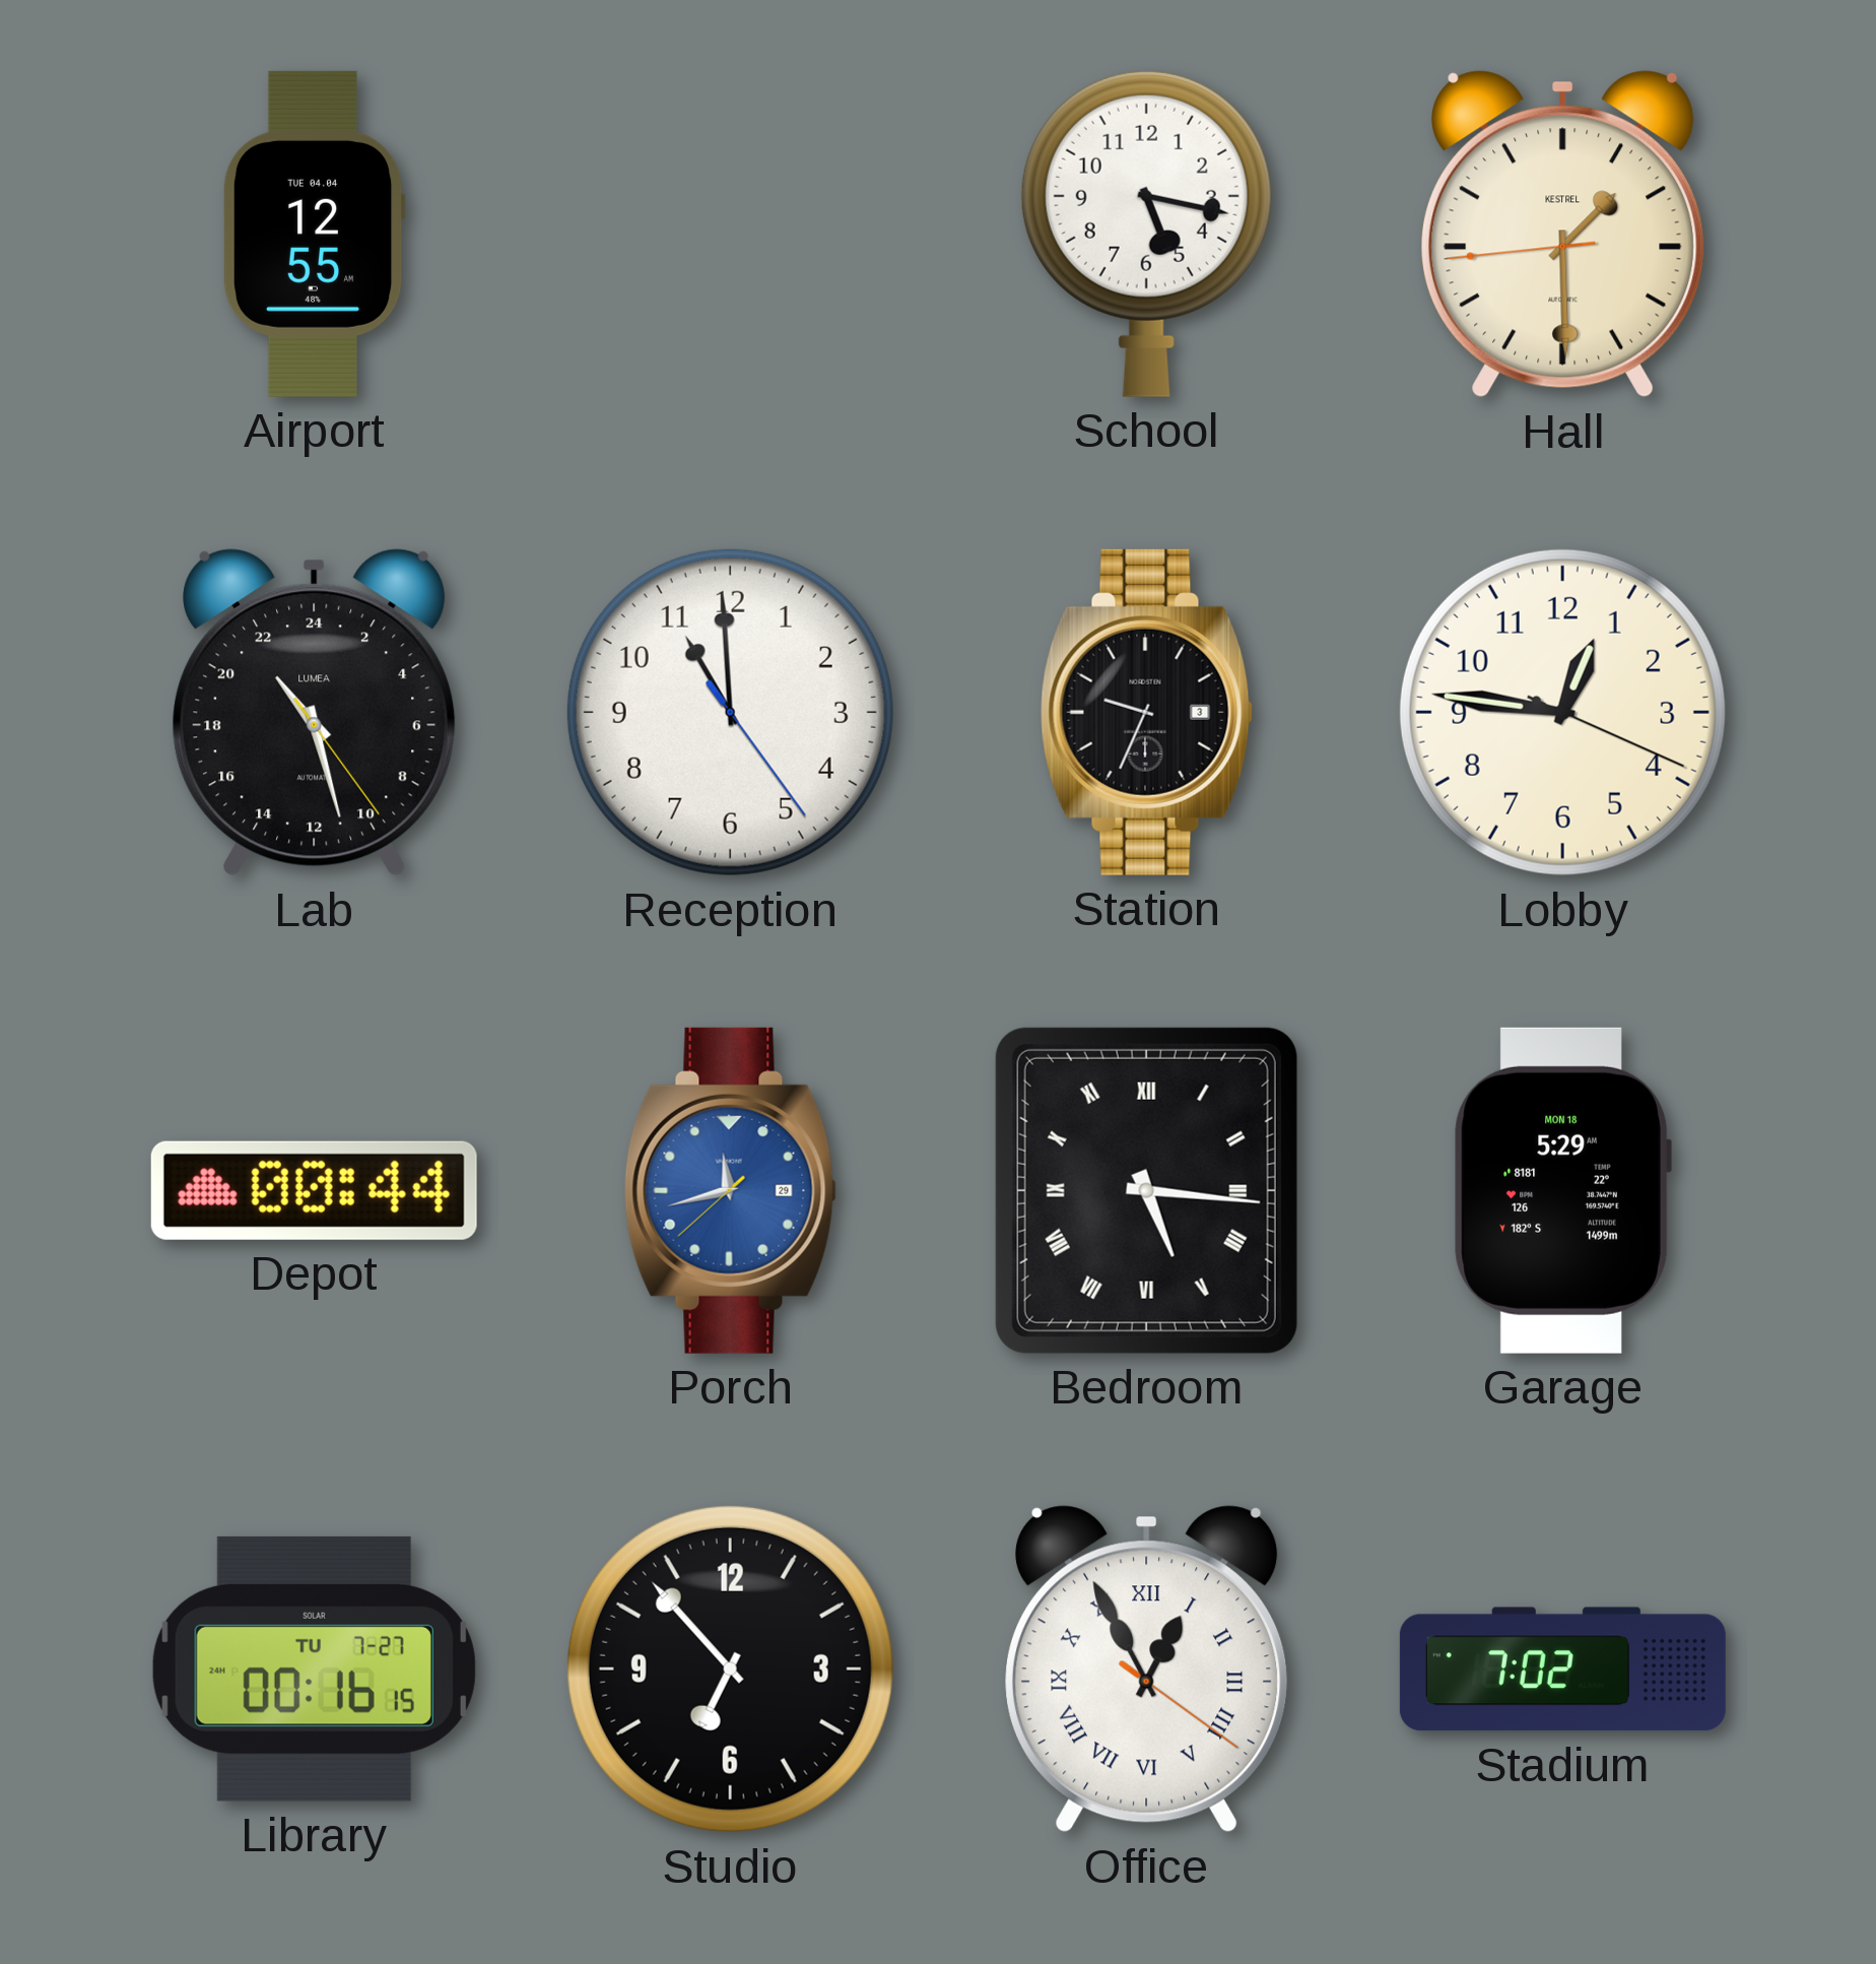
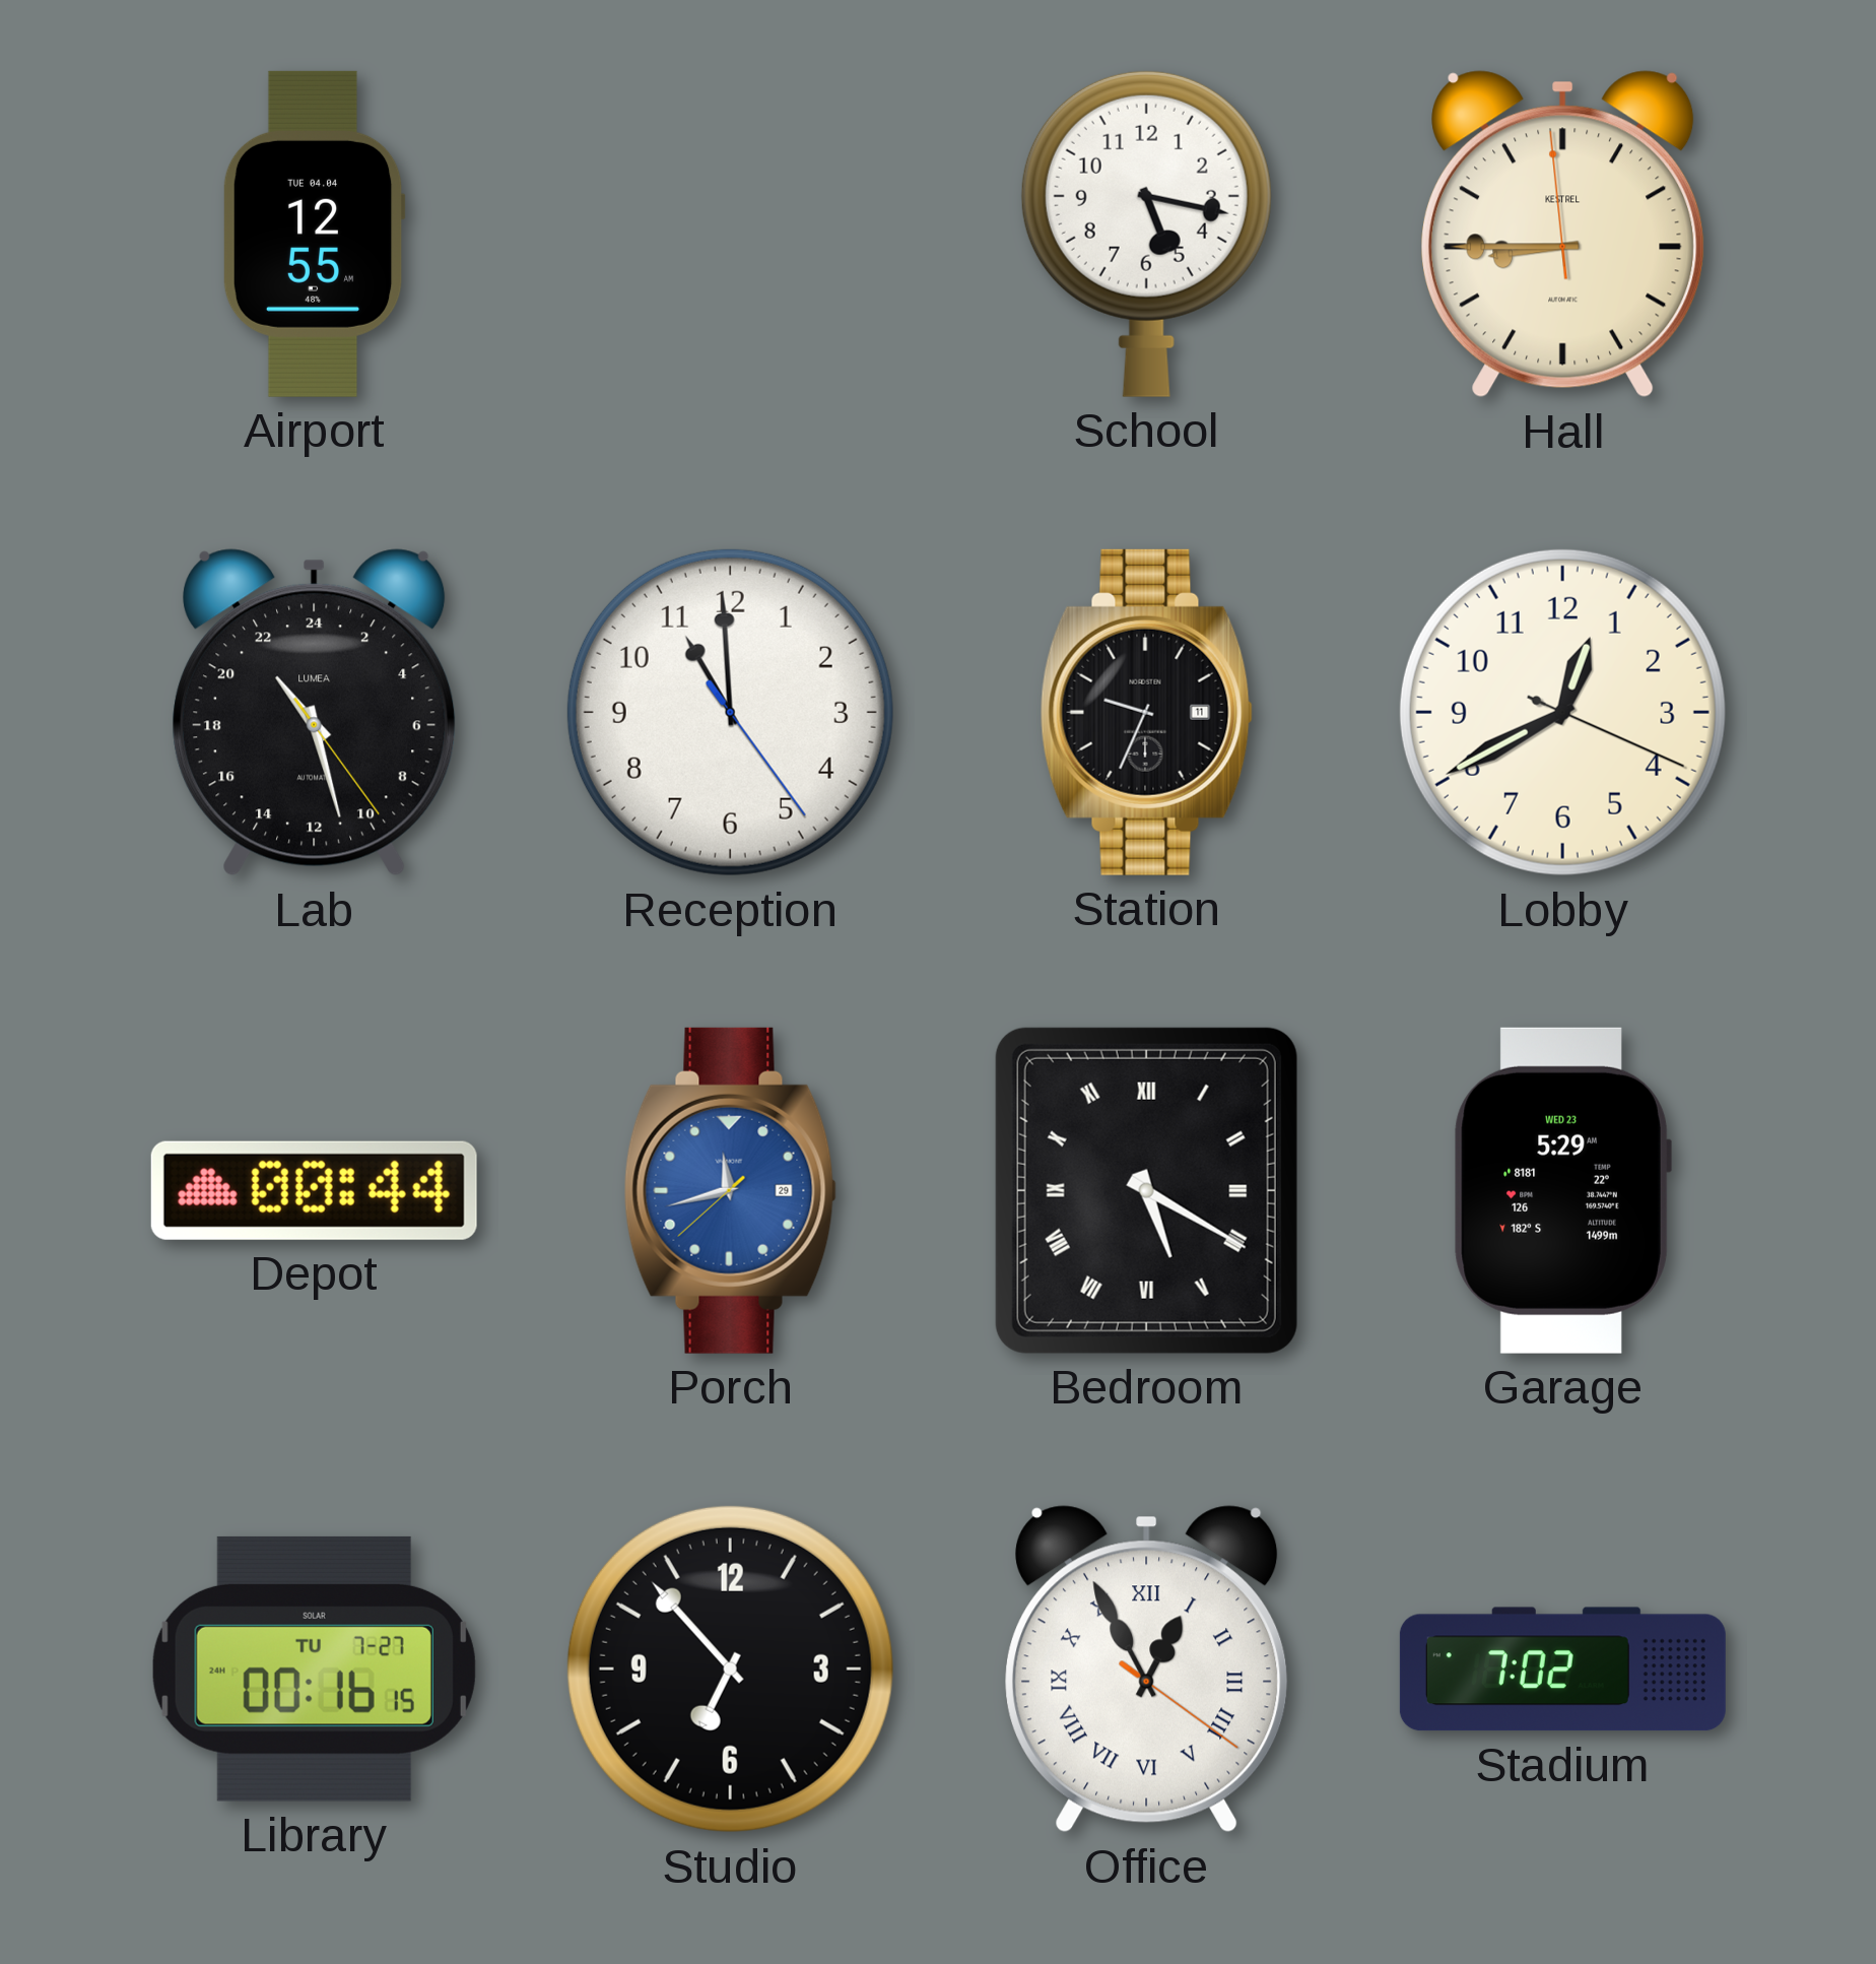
Hall: 1:29 -> 8:44
Station date: 3 -> 11
Lobby: 12:46 -> 12:40
Bedroom: 5:16 -> 5:20
Garage date: MON 18 -> WED 23
